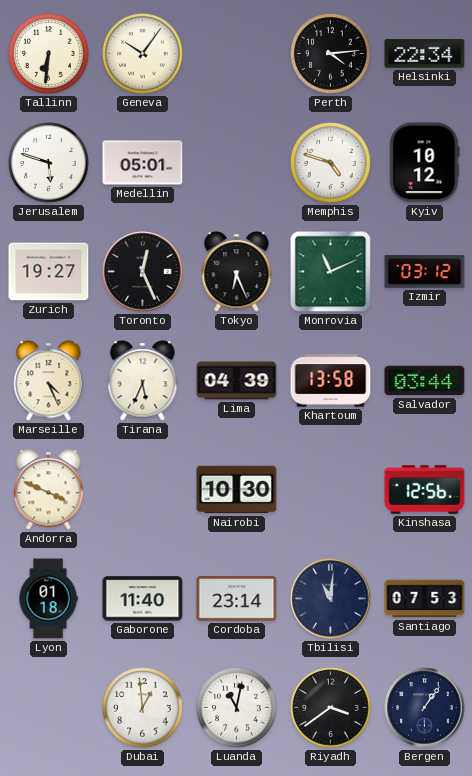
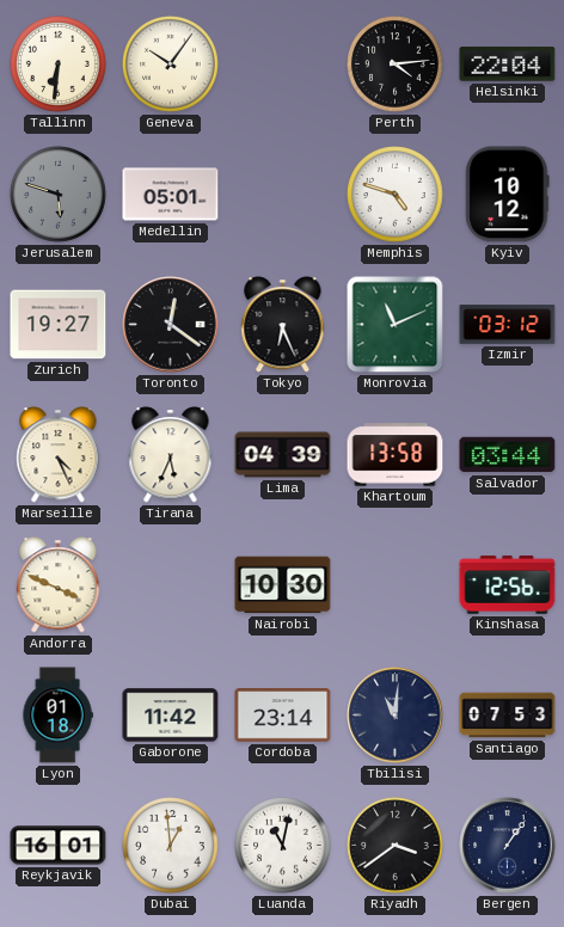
Helsinki: 22:34 -> 22:04
Jerusalem dial: white -> grey
Toronto: 12:26 -> 12:21
Gaborone: 11:40 -> 11:42
Reykjavik: none -> 16:01
